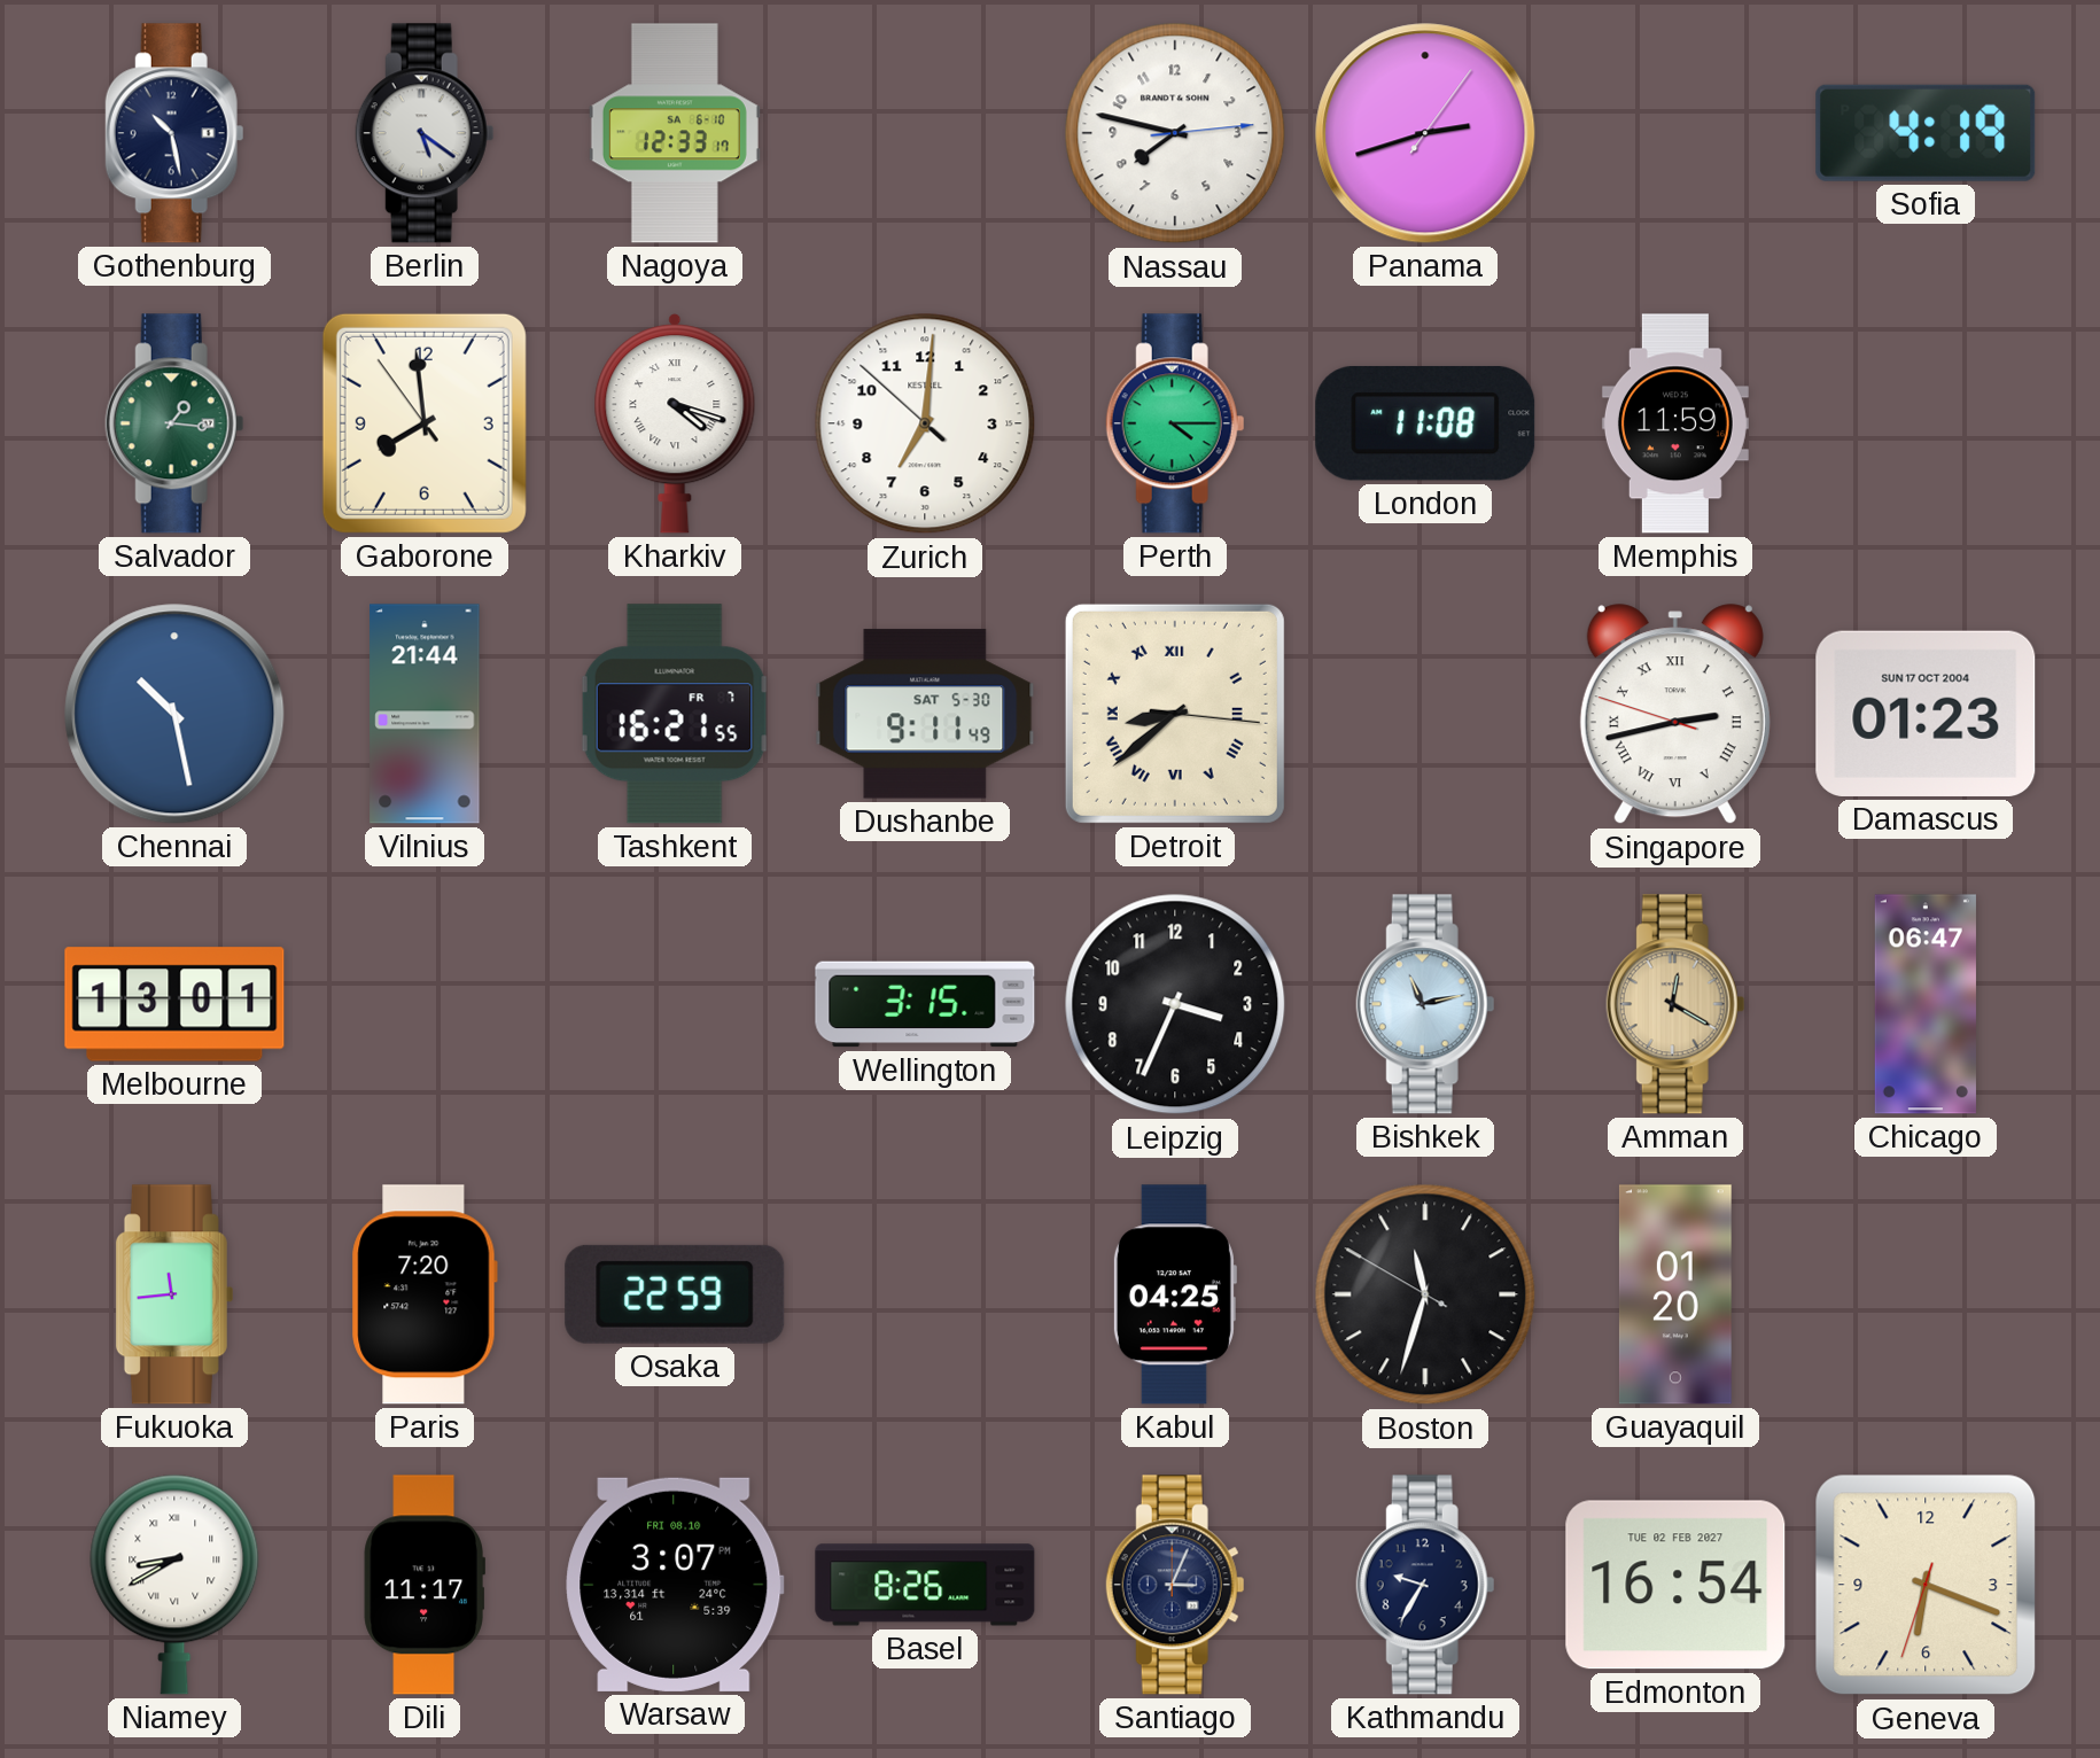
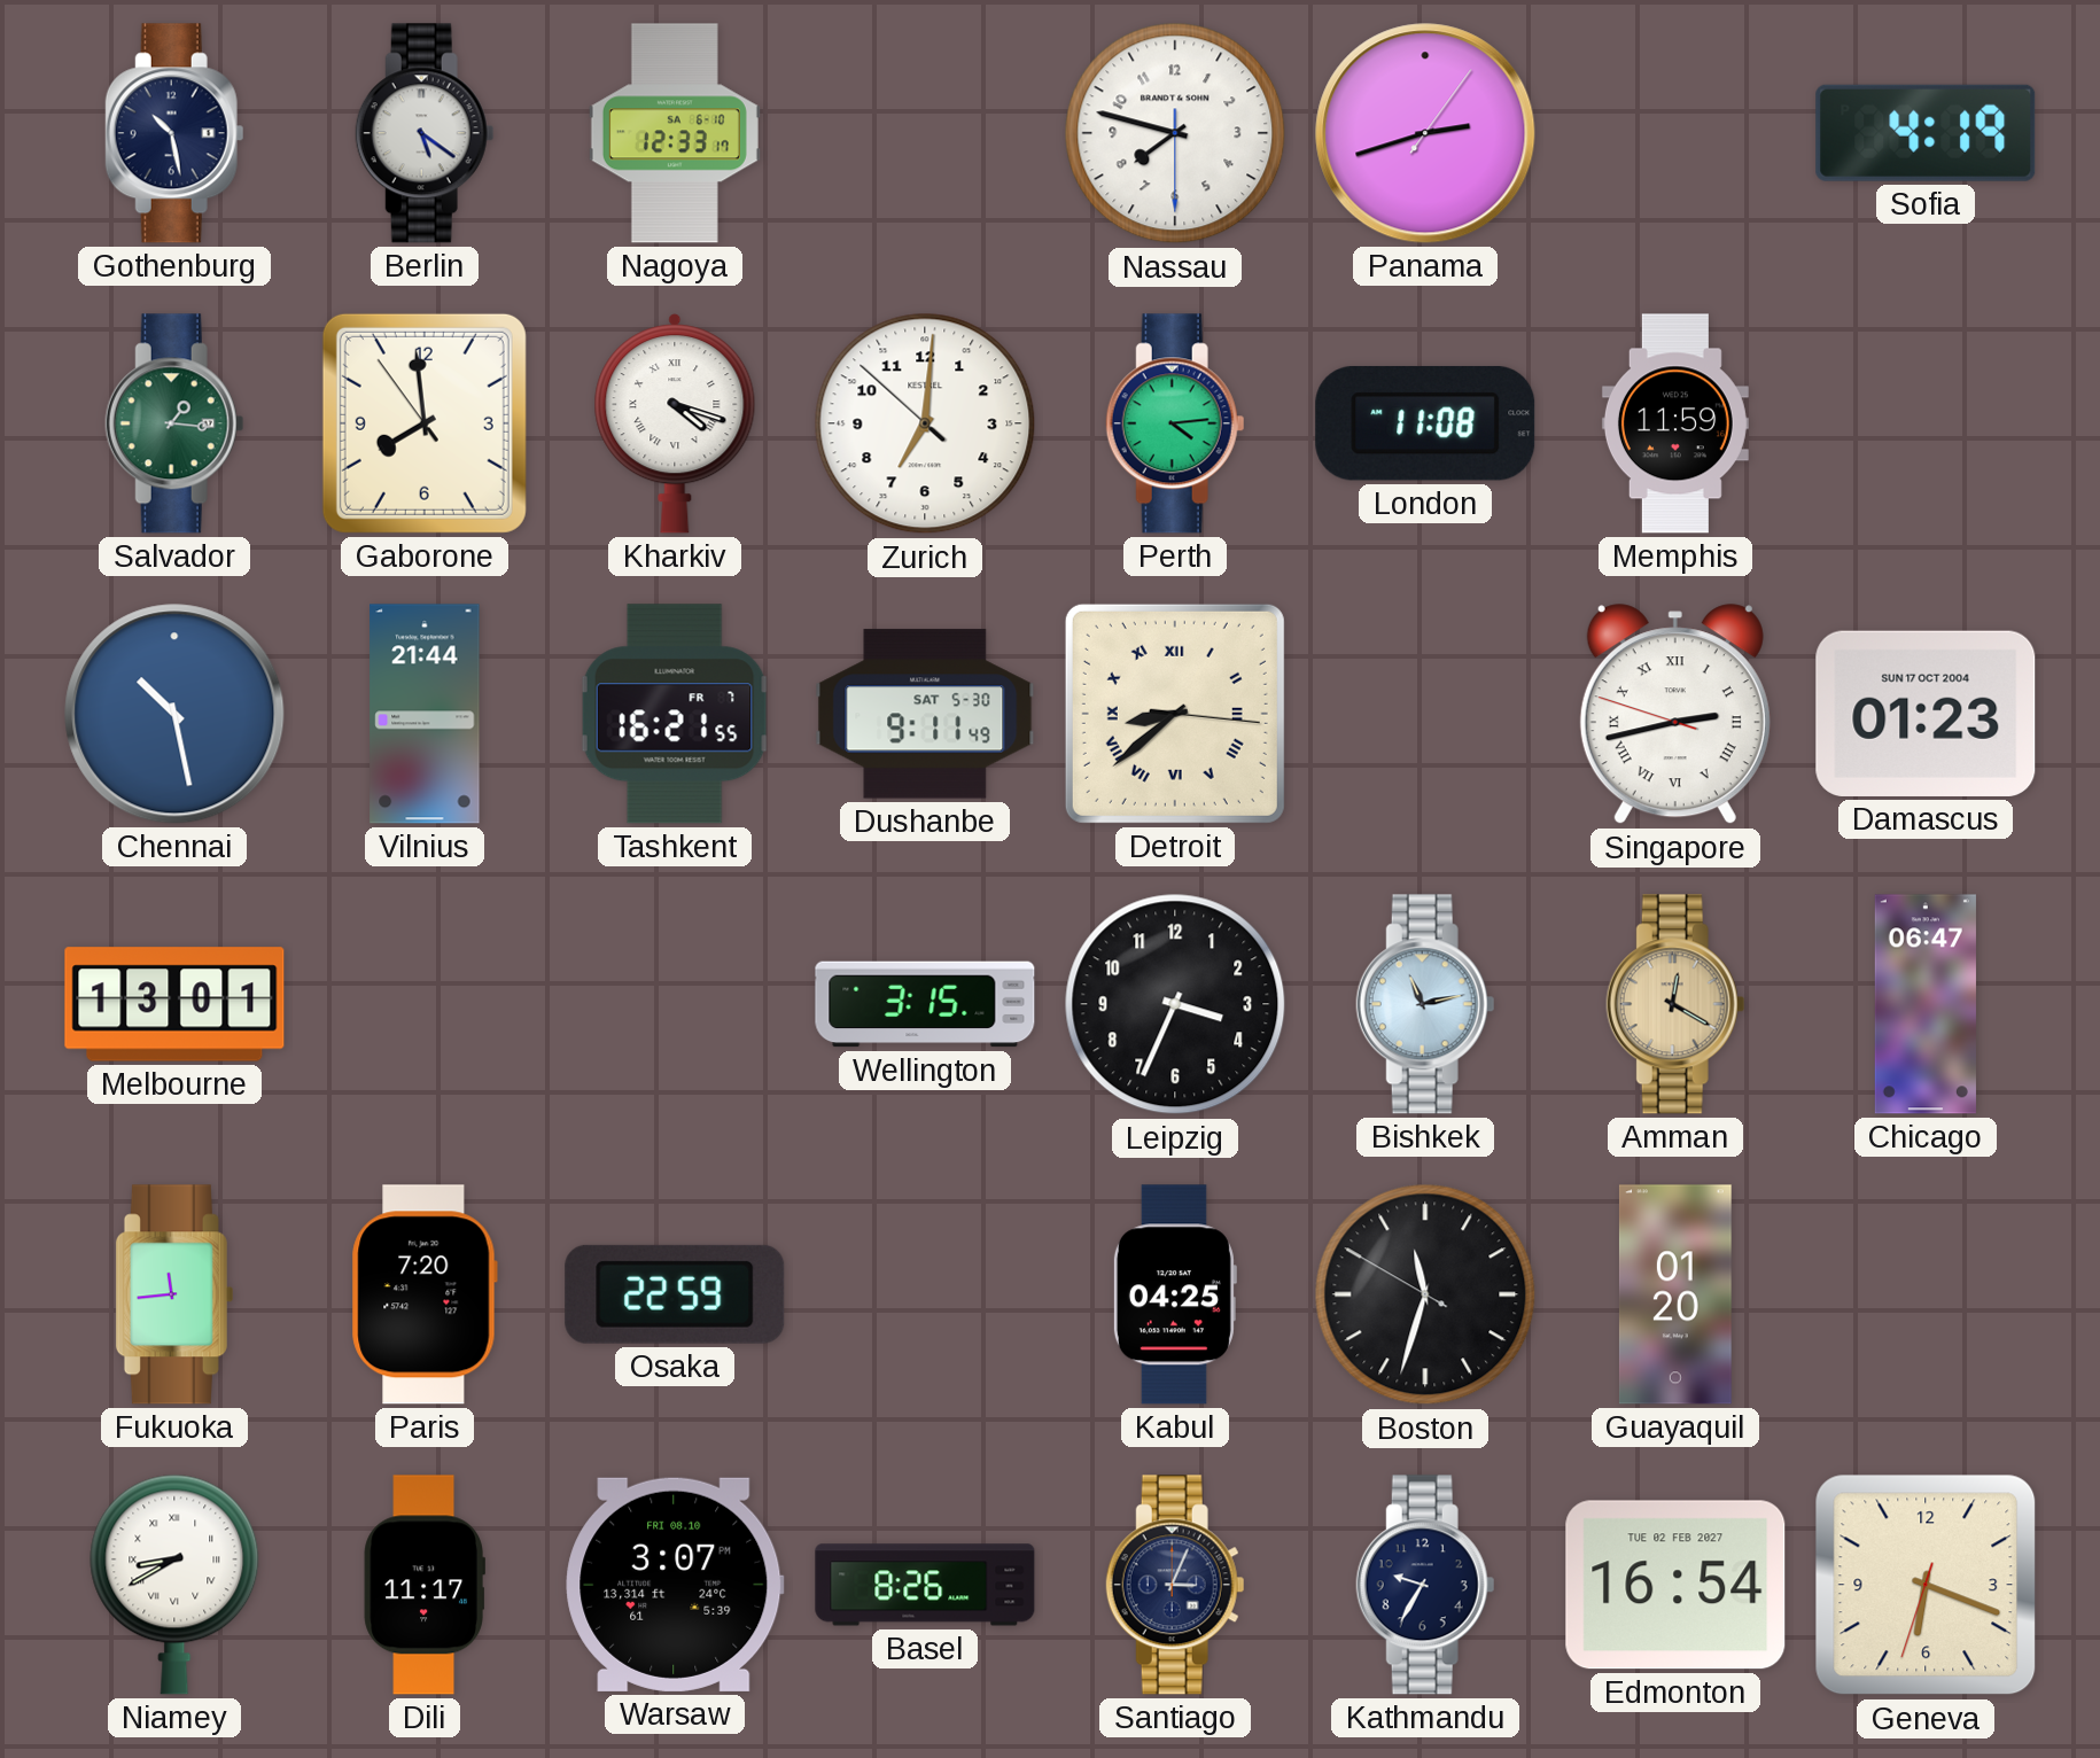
Nassau: 7:47:14 -> 7:47:30
Perth: 4:15 -> 4:14
